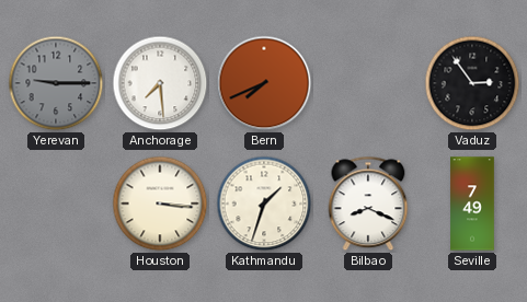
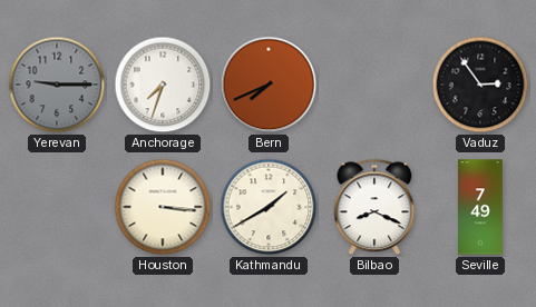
Anchorage: 7:29 -> 7:33
Kathmandu: 1:33 -> 1:40
